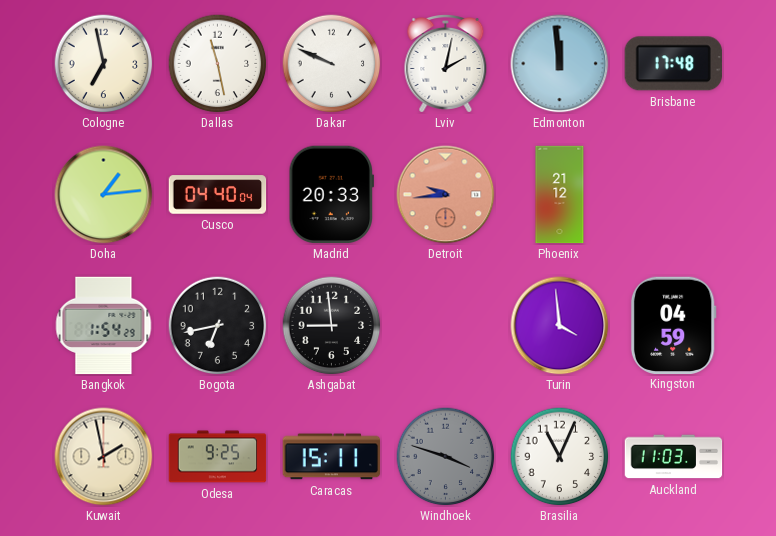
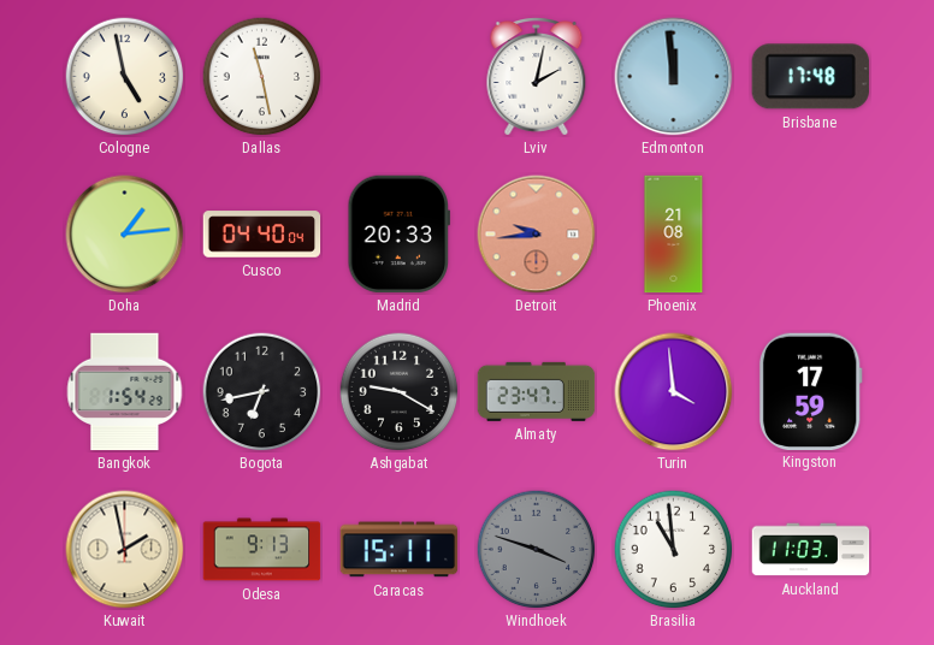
Cologne: 6:58 -> 4:58
Dakar: 9:49 -> none
Phoenix: 21:12 -> 21:08
Ashgabat: 8:59 -> 9:20
Almaty: none -> 23:47
Kingston: 04:59 -> 17:59
Odesa: 9:25 -> 9:13
Brasilia: 11:04 -> 10:59
